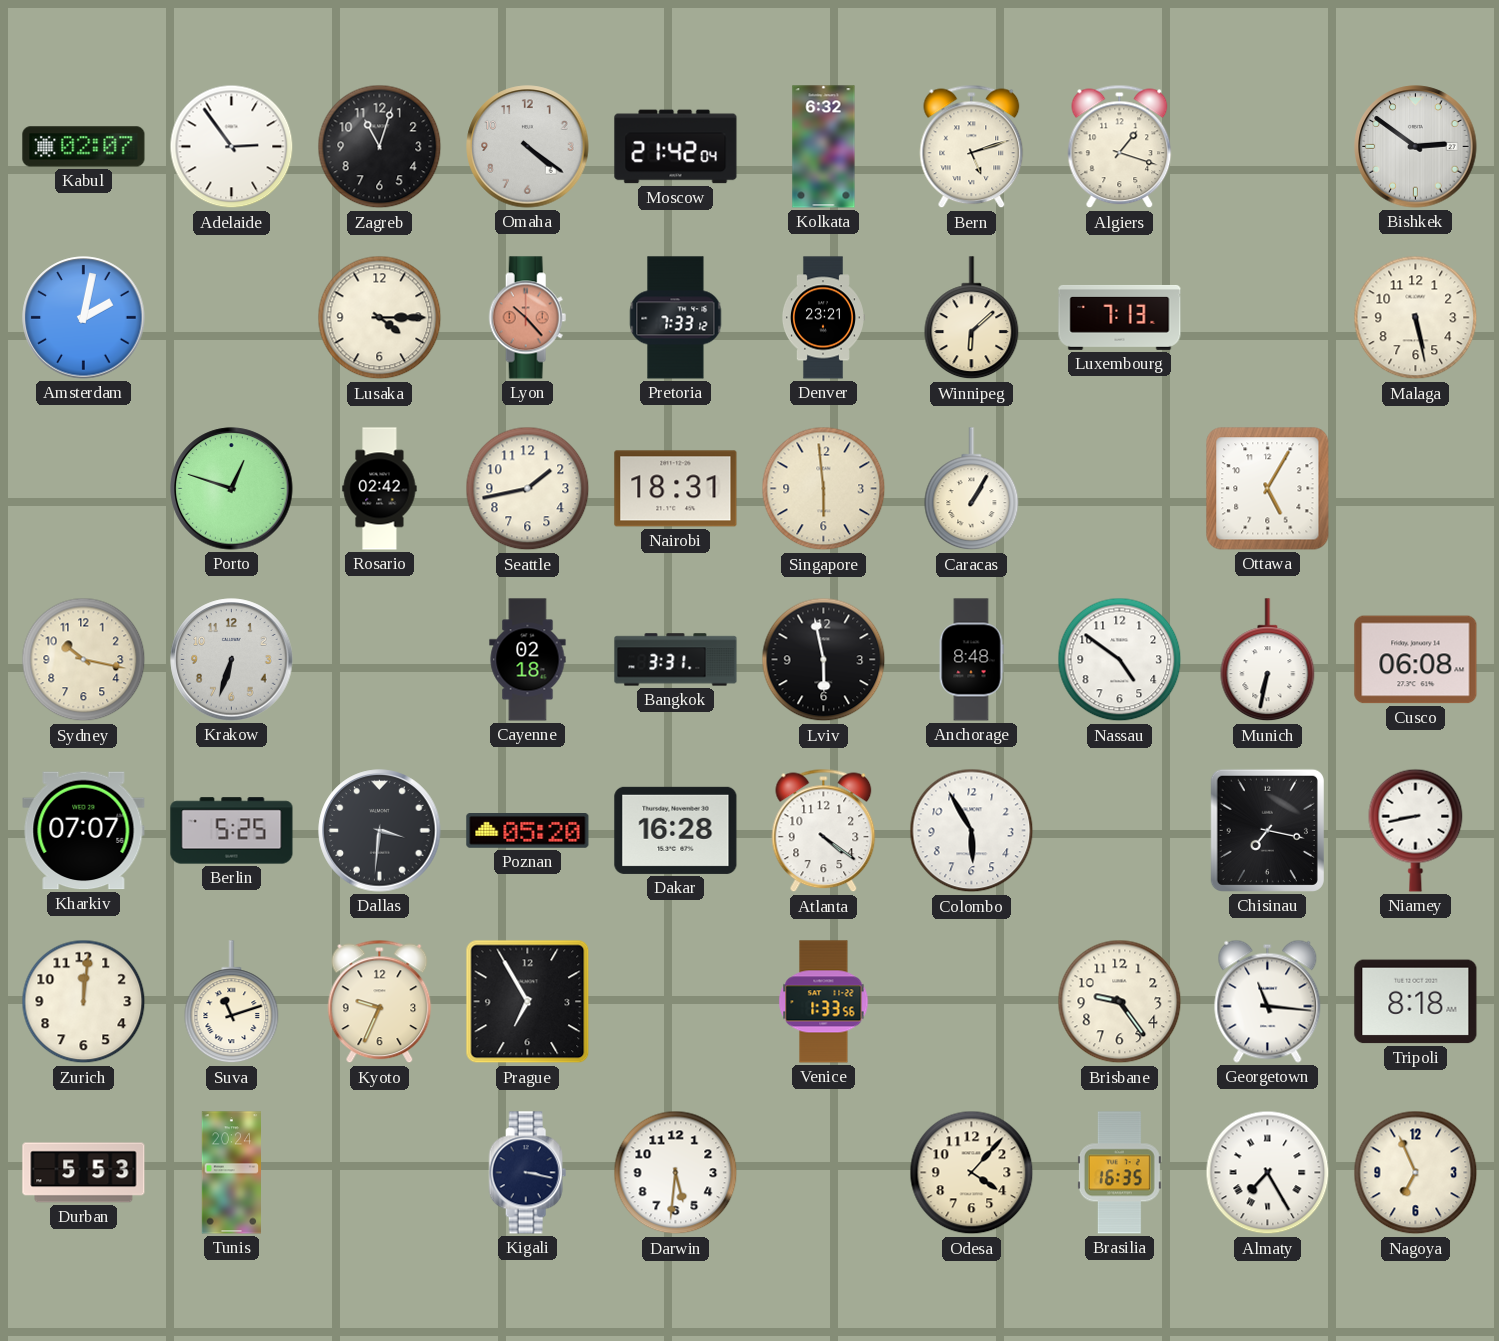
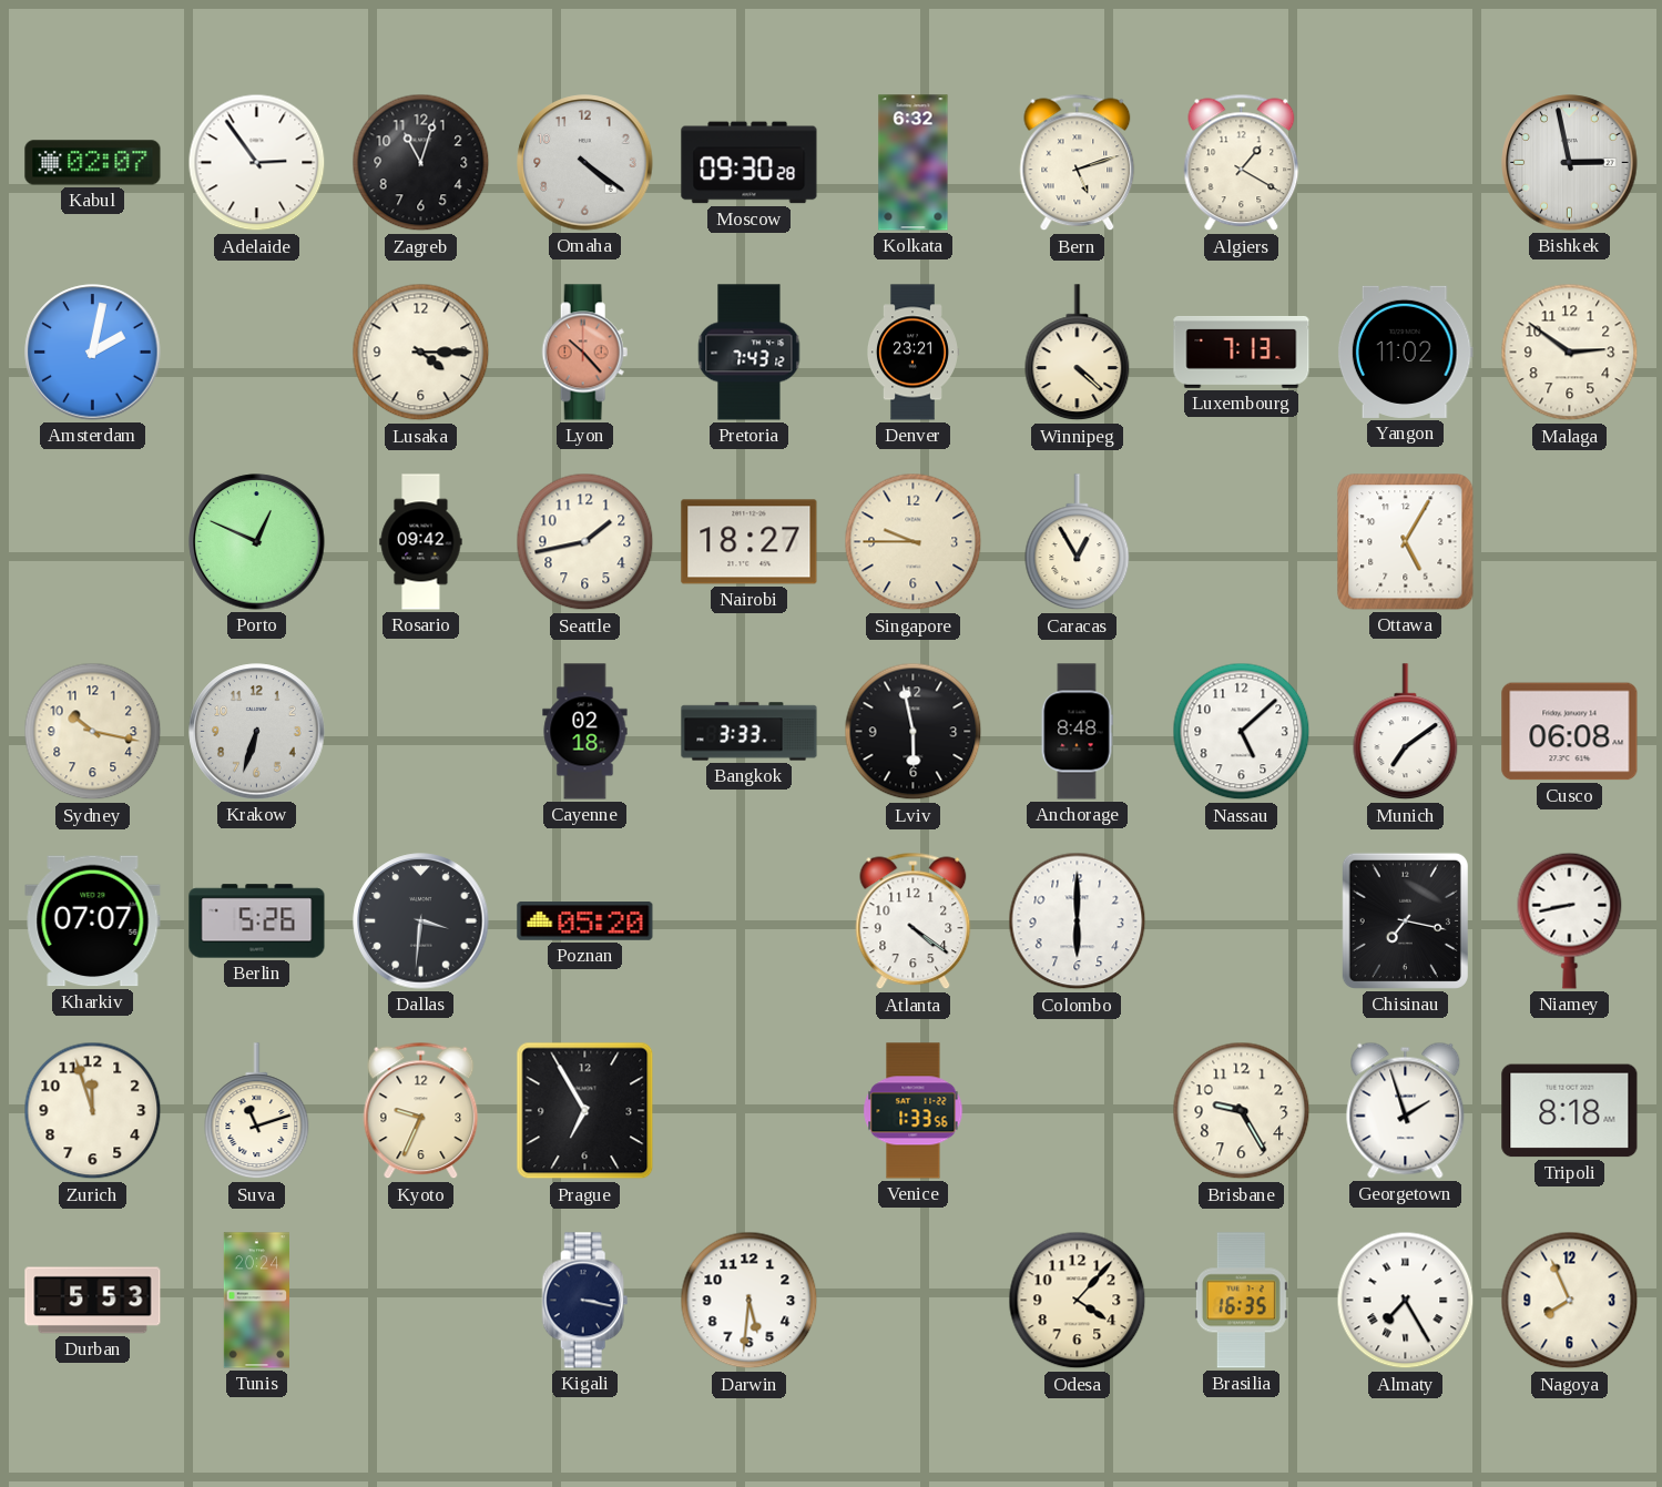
Moscow: 21:42 -> 09:30
Algiers: 1:18 -> 1:20
Bishkek: 2:51 -> 2:58
Pretoria: 7:33 -> 7:43
Winnipeg: 6:08 -> 4:22
Yangon: none -> 11:02
Malaga: 5:28 -> 2:51
Porto: 12:48 -> 12:49
Rosario: 02:42 -> 09:42
Nairobi: 18:31 -> 18:27
Singapore: 5:59 -> 9:45
Caracas: 1:05 -> 12:55
Bangkok: 3:31 -> 3:33
Nassau: 4:51 -> 5:08
Munich: 6:32 -> 7:09
Berlin: 5:25 -> 5:26
Dakar: 16:28 -> none
Colombo: 5:55 -> 6:00
Zurich: 12:01 -> 11:57
Brisbane: 9:24 -> 9:25
Georgetown: 11:16 -> 1:57
Nagoya: 6:56 -> 7:56
